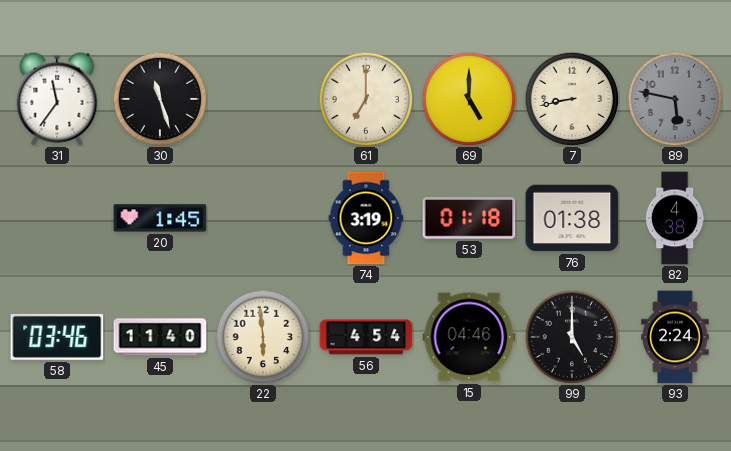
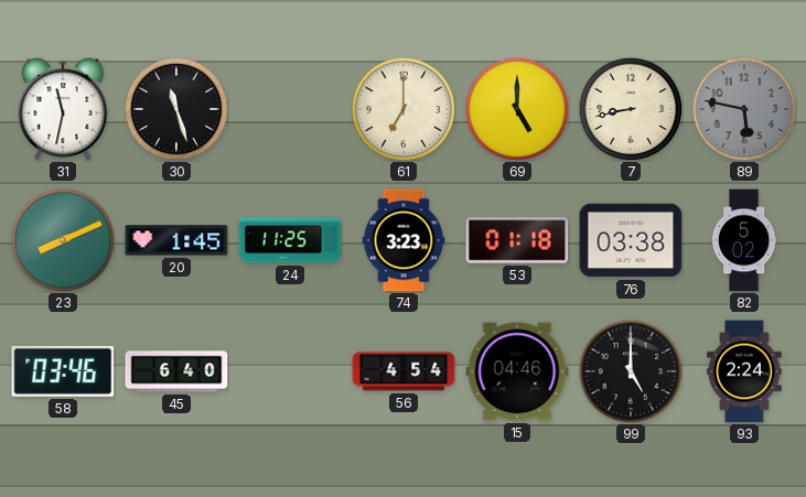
31: 11:36 -> 11:32
23: none -> 8:11
24: none -> 11:25
74: 3:19 -> 3:23
76: 01:38 -> 03:38
82: 4:38 -> 5:02
45: 11:40 -> 6:40
22: 5:59 -> none
